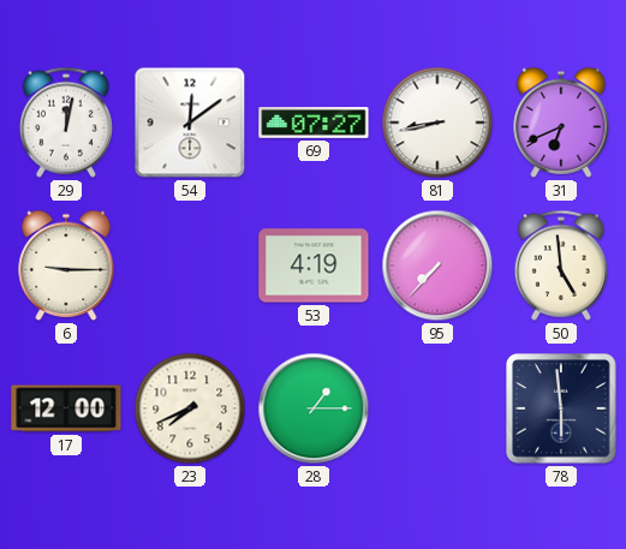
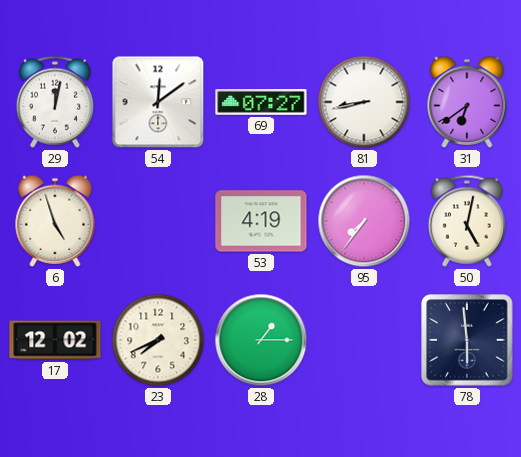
31: 6:41 -> 6:39
6: 9:15 -> 4:57
95: 7:37 -> 7:36
50: 4:59 -> 5:02
17: 12:00 -> 12:02
